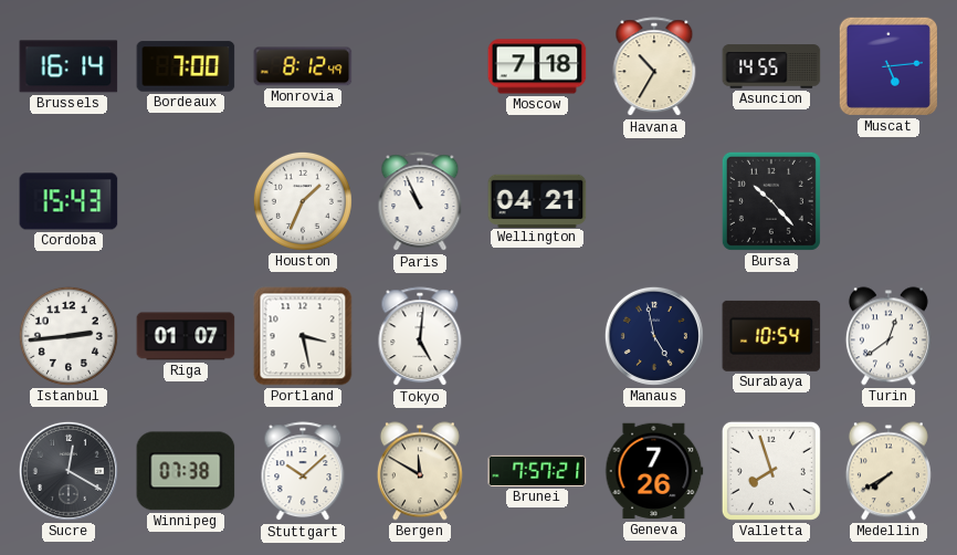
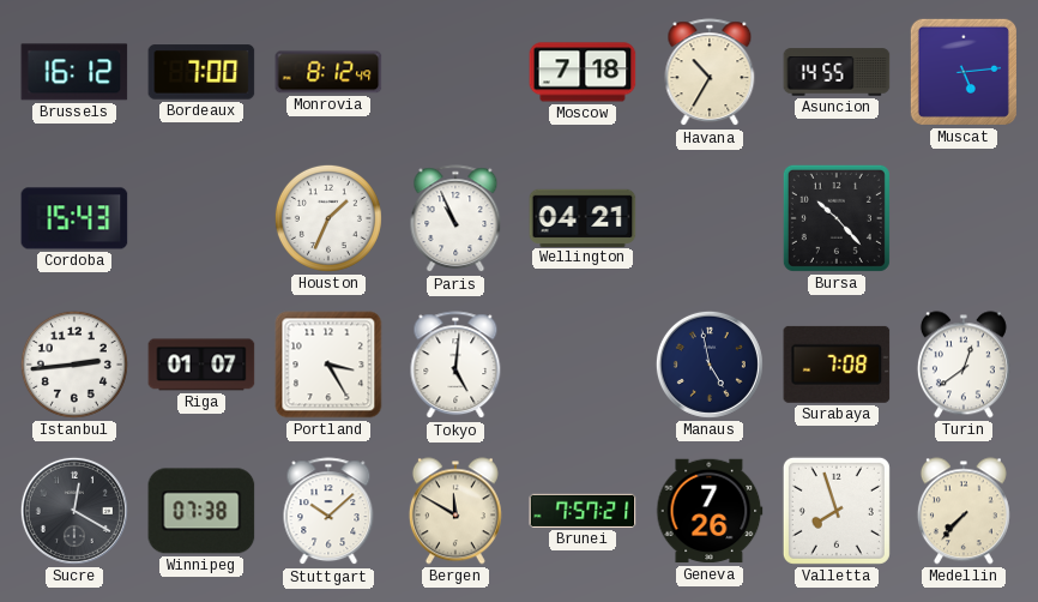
Brussels: 16:14 -> 16:12
Portland: 3:28 -> 3:25
Surabaya: 10:54 -> 7:08
Medellin: 7:40 -> 7:37
